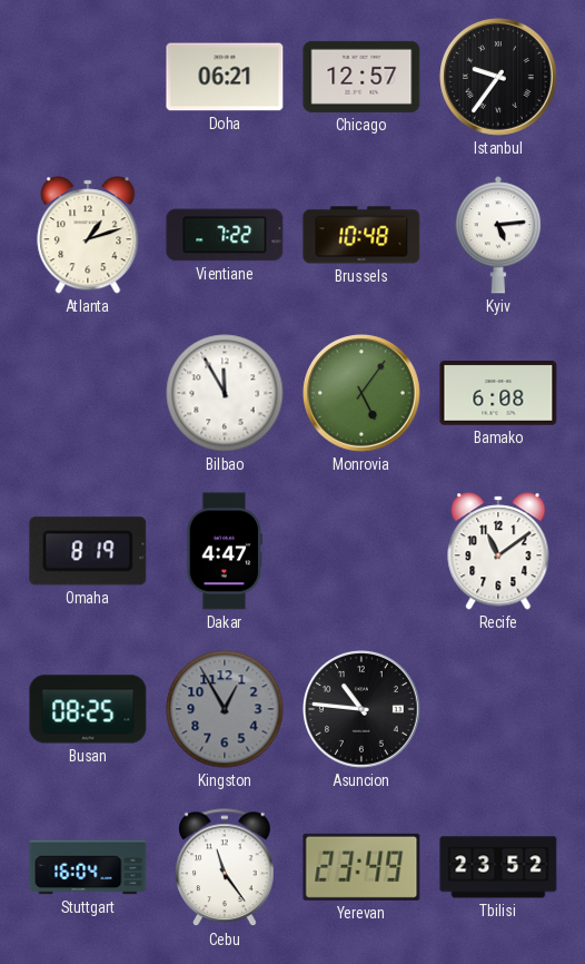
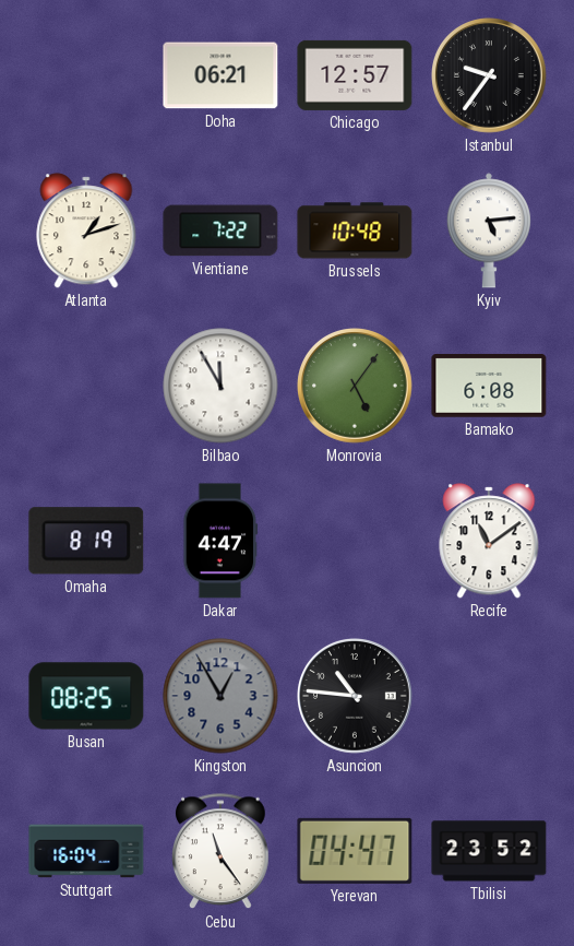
Yerevan: 23:49 -> 04:47
